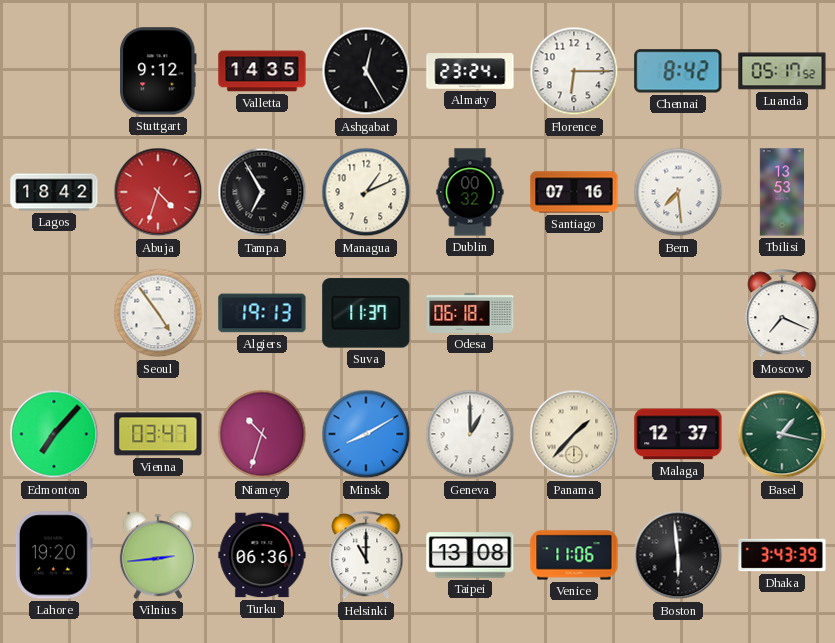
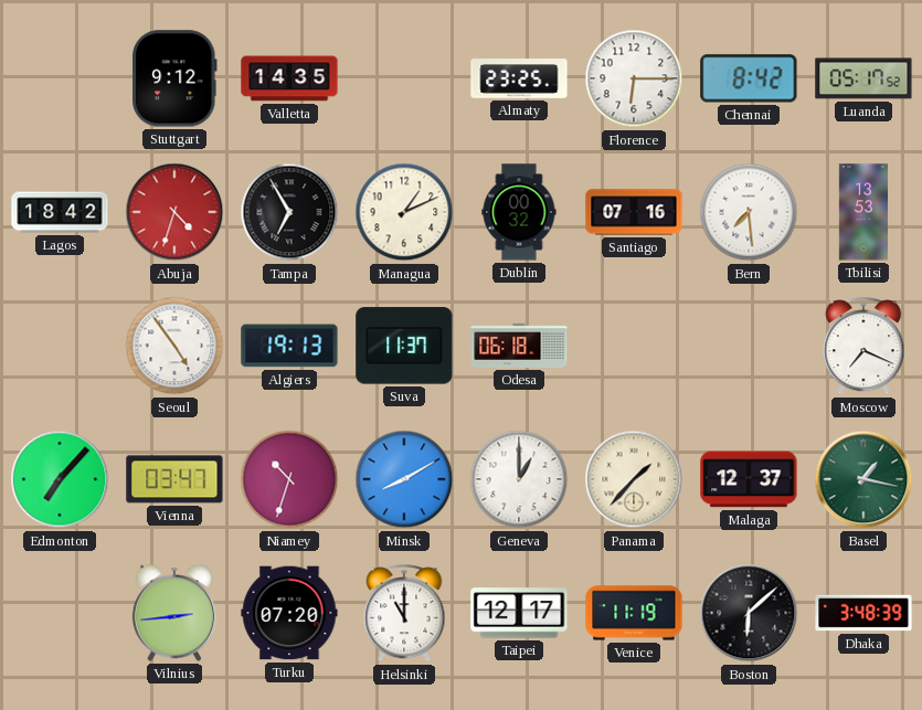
Ashgabat: 12:25 -> none
Almaty: 23:24 -> 23:25
Lahore: 19:20 -> none
Turku: 06:36 -> 07:20
Taipei: 13:08 -> 12:17
Venice: 11:06 -> 11:19
Boston: 5:59 -> 6:08
Dhaka: 3:43 -> 3:48
